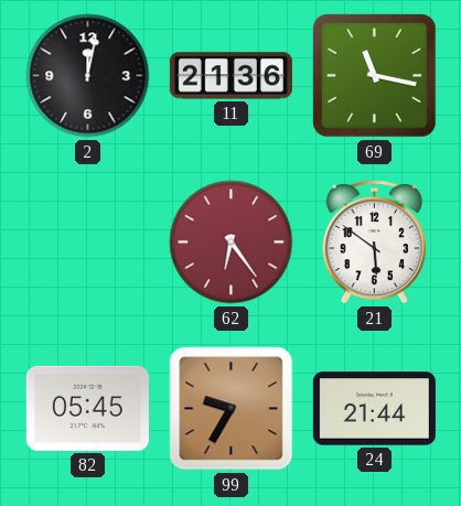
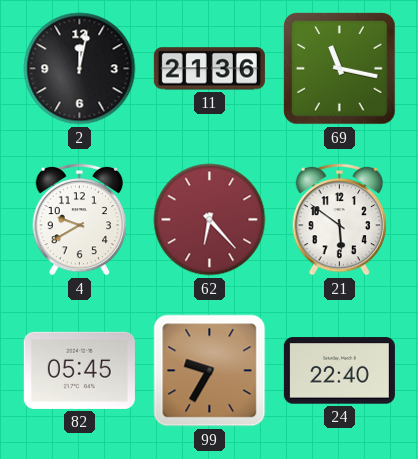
4: none -> 9:40
62: 6:24 -> 6:23
24: 21:44 -> 22:40
